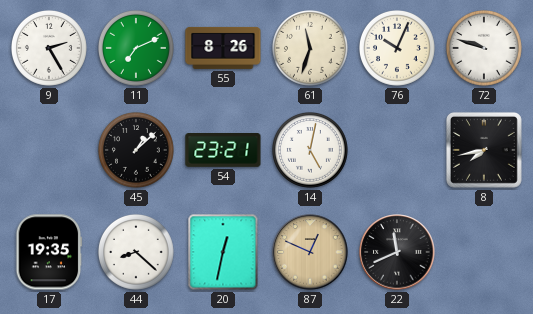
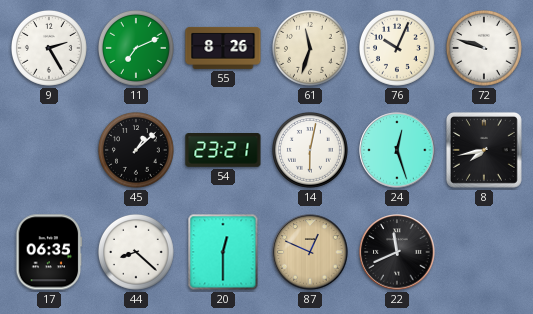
14: 5:02 -> 6:02
24: none -> 12:27
17: 19:35 -> 06:35
20: 12:32 -> 12:30
